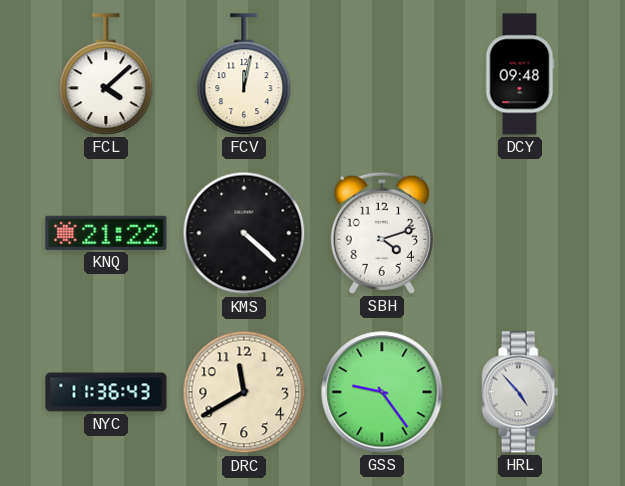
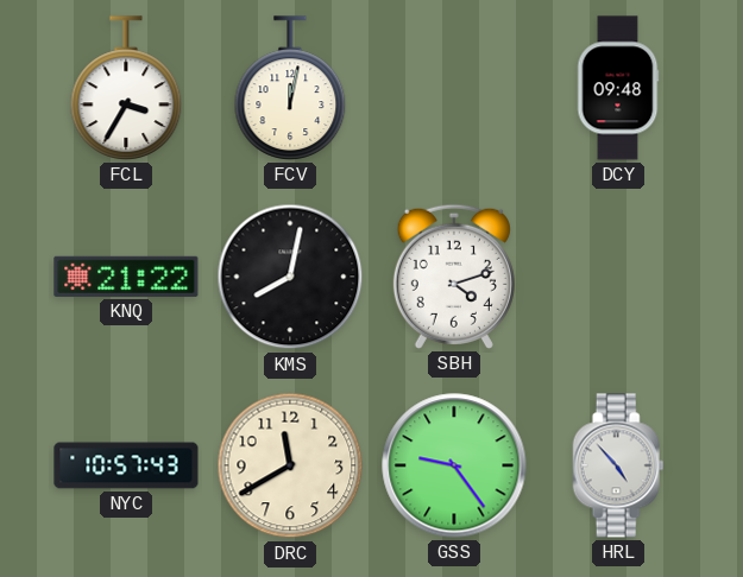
FCL: 4:08 -> 3:35
KMS: 4:22 -> 8:02
NYC: 11:36 -> 10:57
